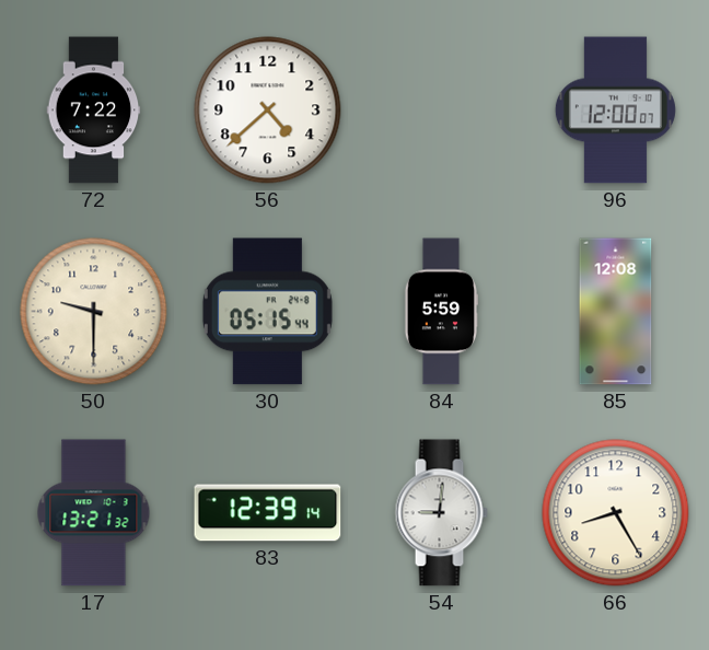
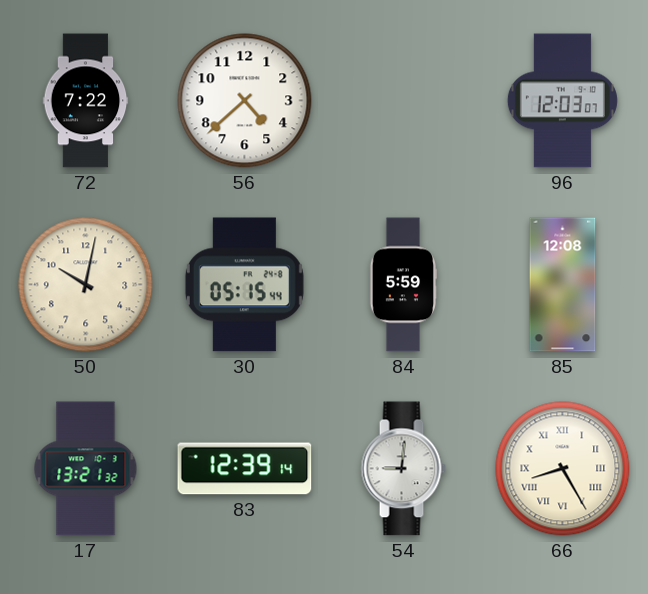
96: 12:00 -> 12:03
50: 9:30 -> 10:02
66 numerals: Arabic -> Roman
